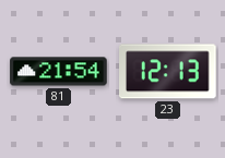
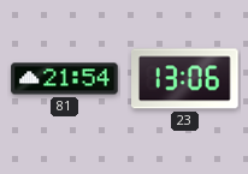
23: 12:13 -> 13:06
